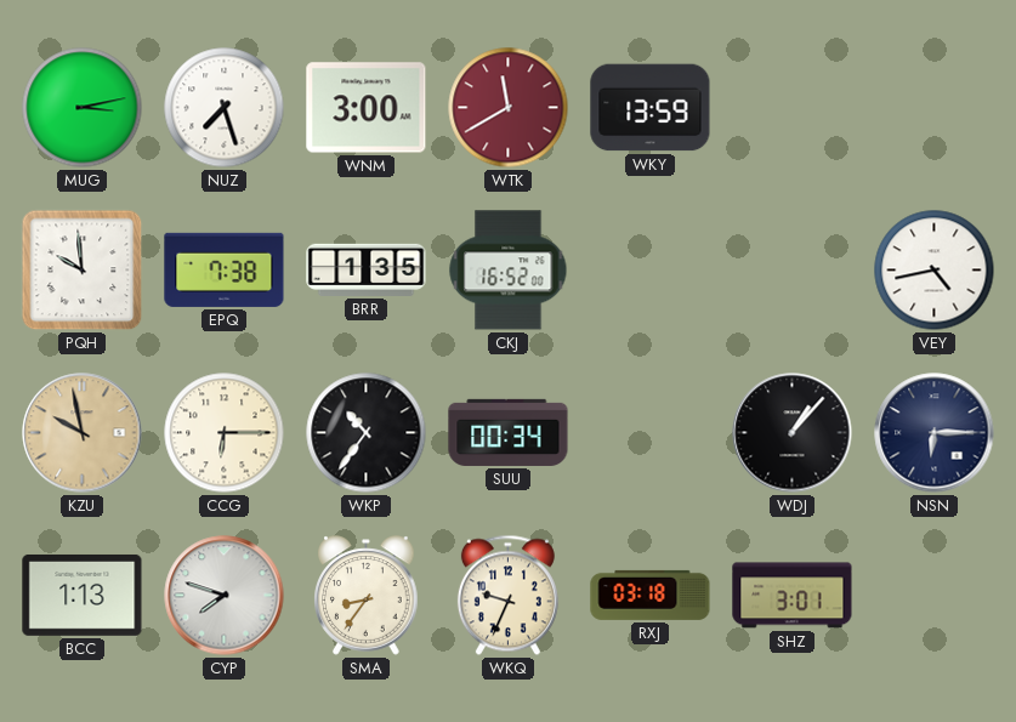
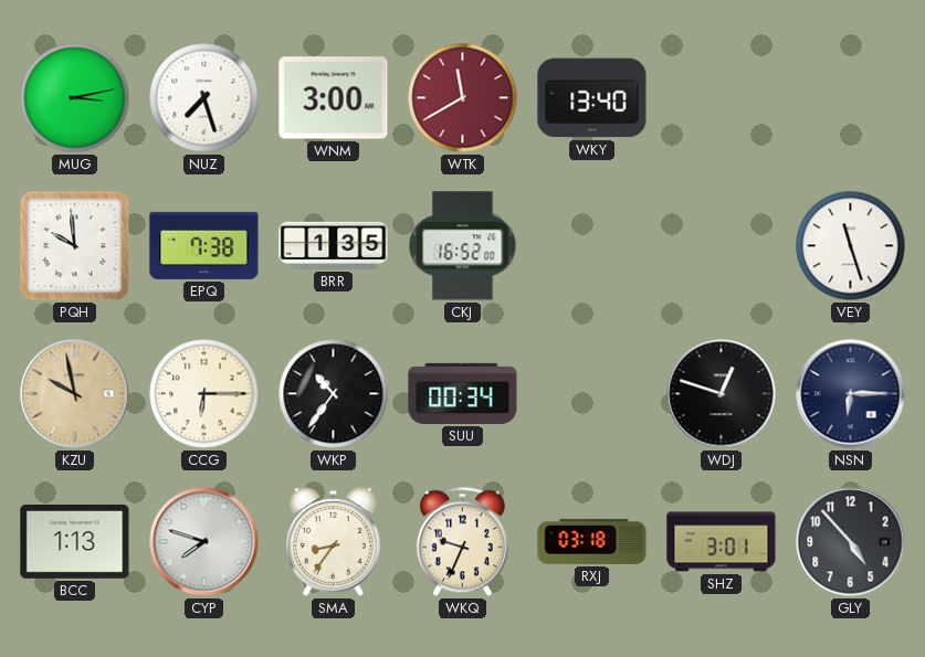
WKY: 13:59 -> 13:40
VEY: 4:43 -> 11:27
WDJ: 1:07 -> 12:48
GLY: none -> 4:53
